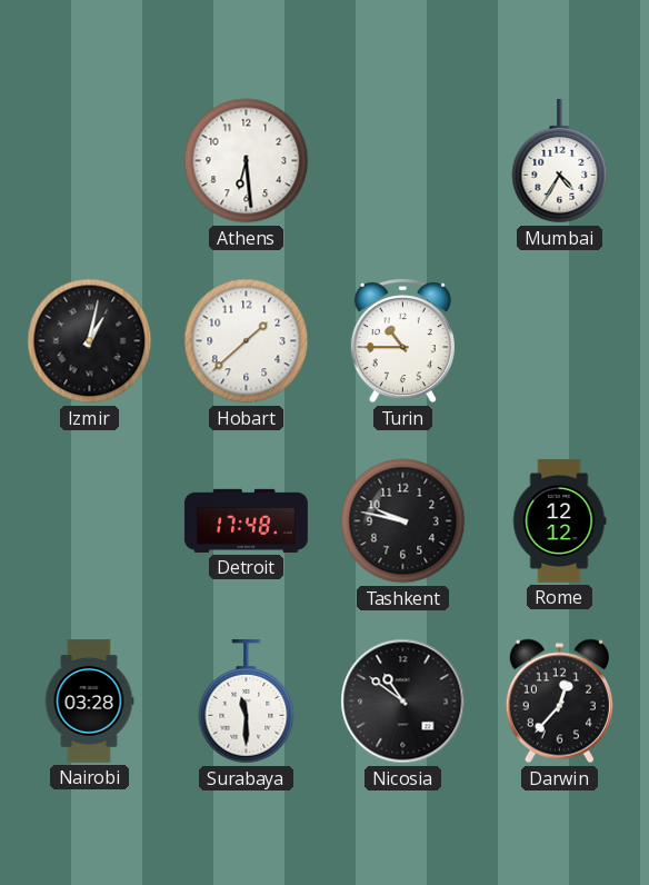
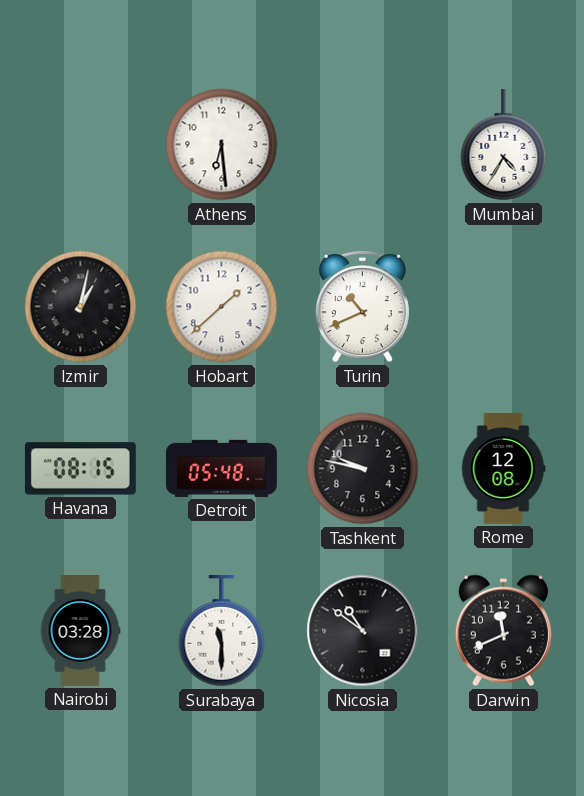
Turin: 10:45 -> 10:41
Havana: none -> 08:15
Detroit: 17:48 -> 05:48
Rome: 12:12 -> 12:08
Darwin: 12:37 -> 11:41
